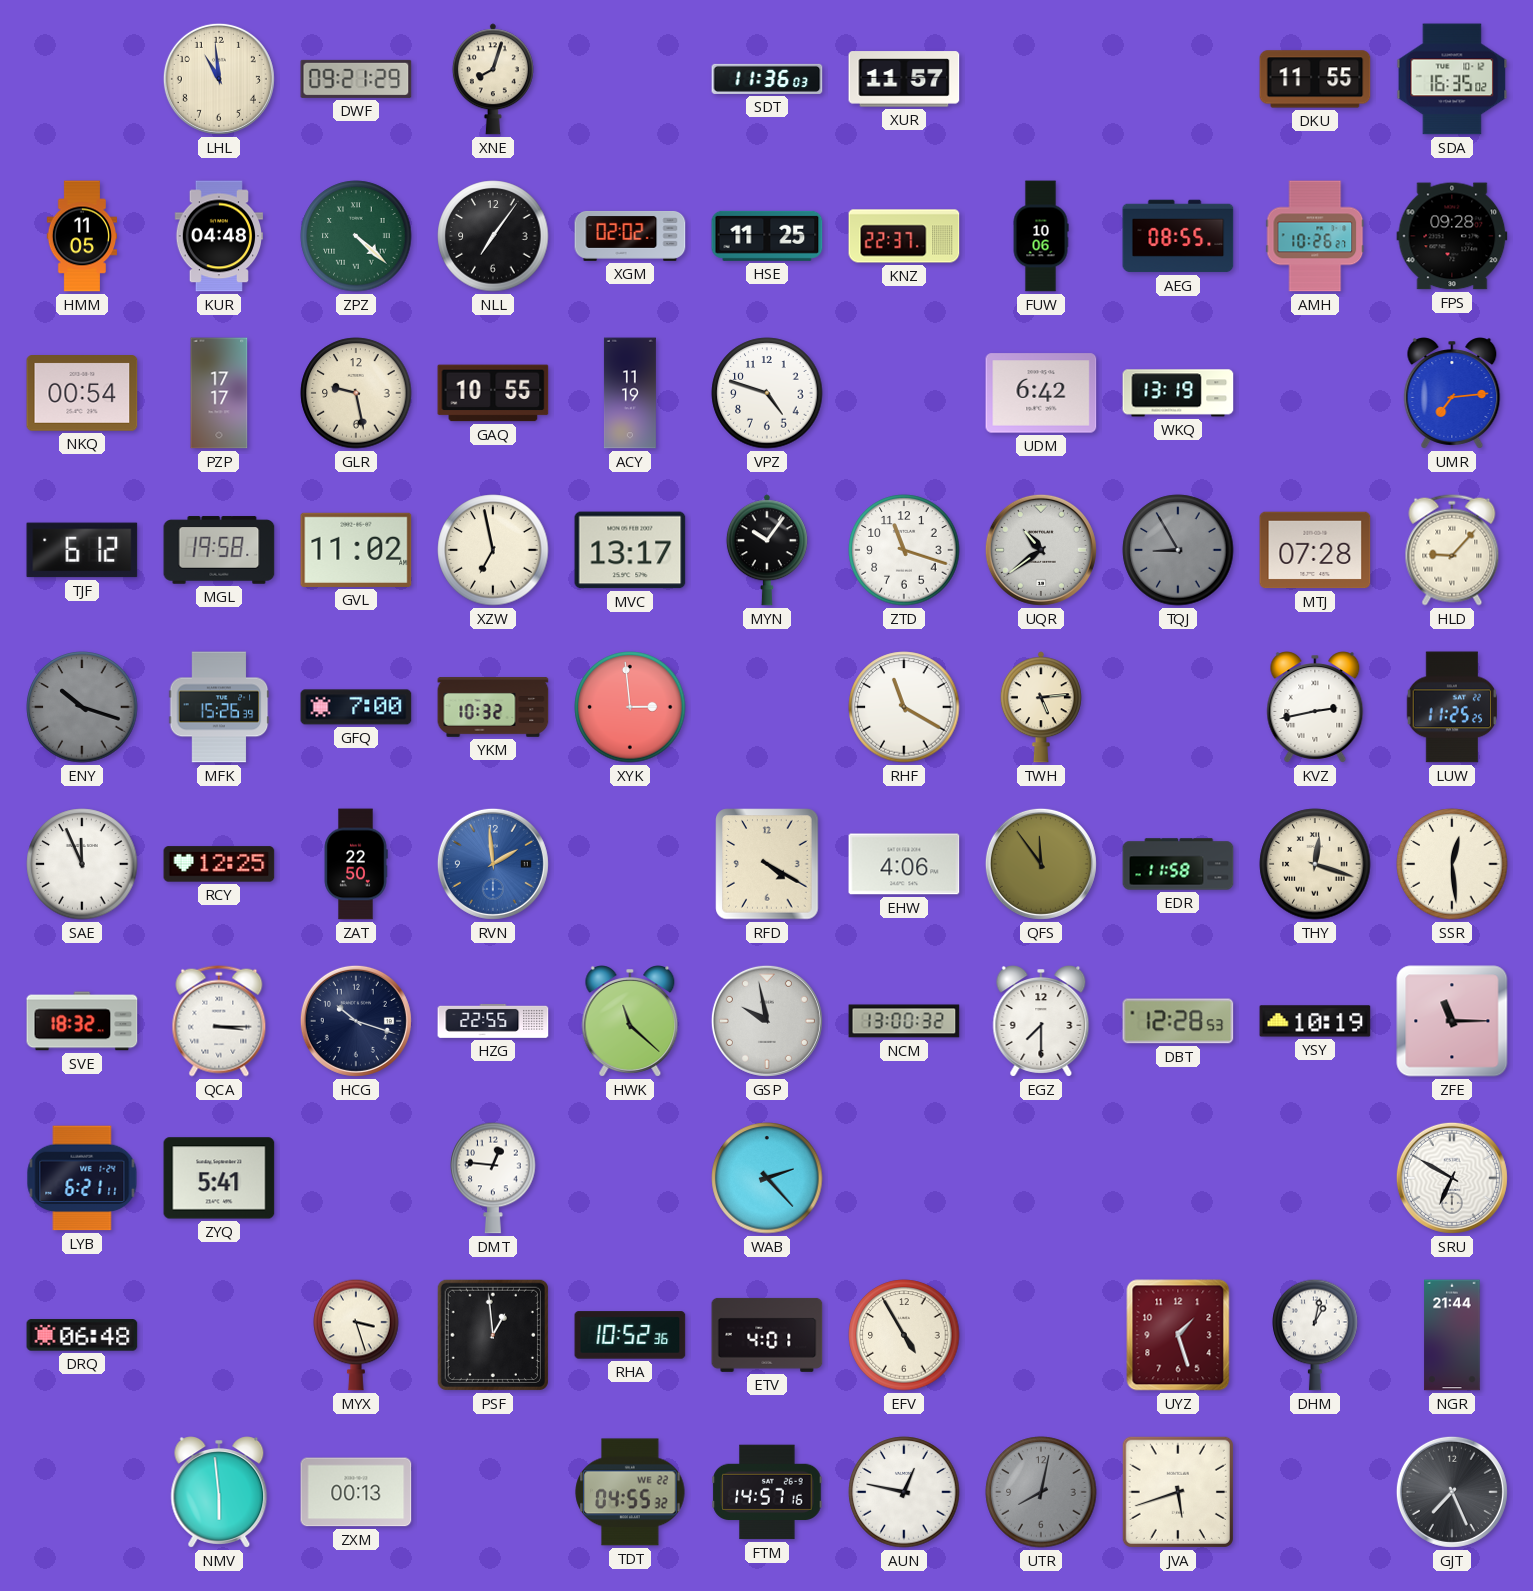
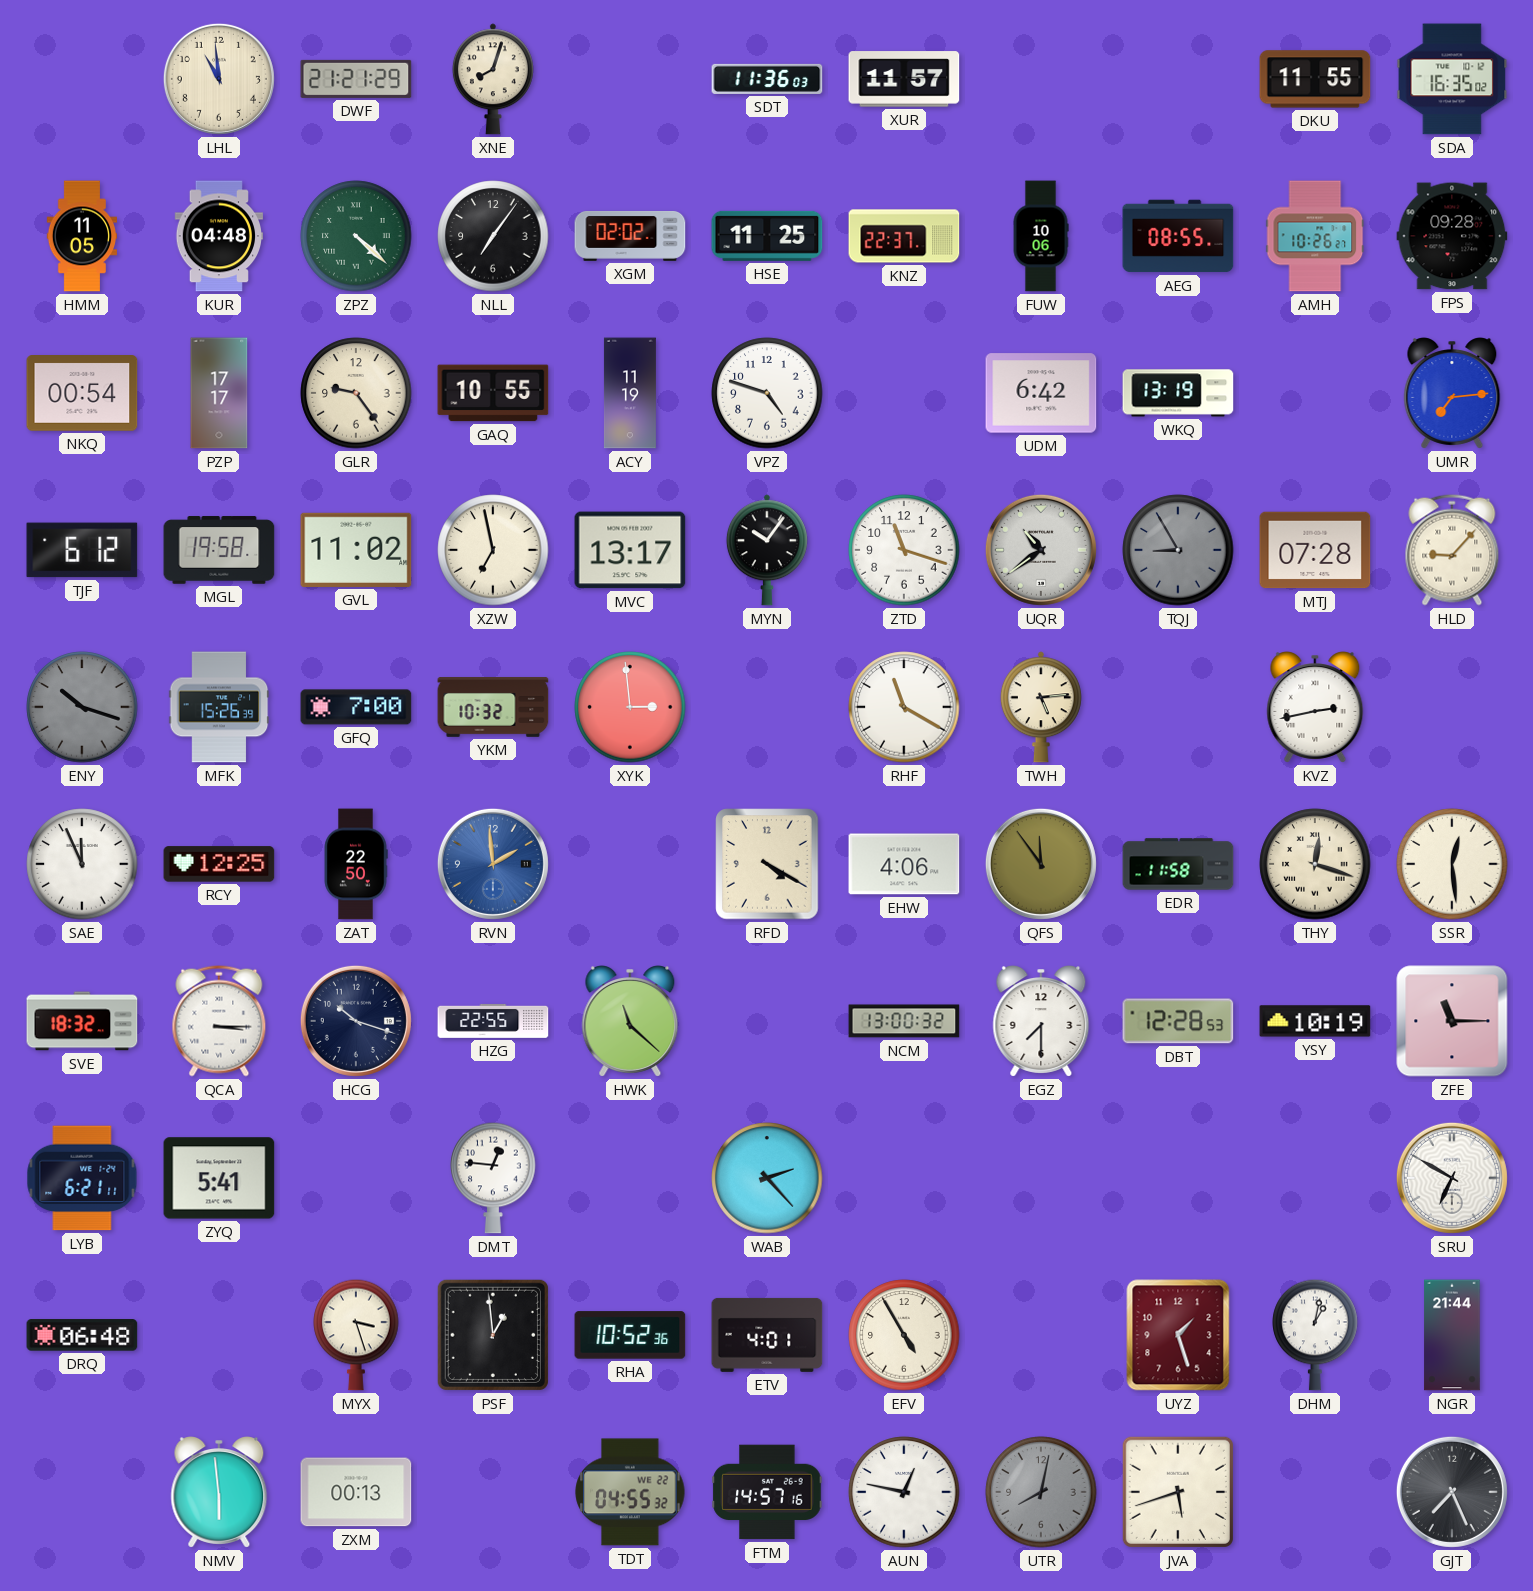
DWF: 09:21 -> 21:21
GLR: 9:28 -> 9:24
LUW: 11:25 -> none
GSP: 9:58 -> none
